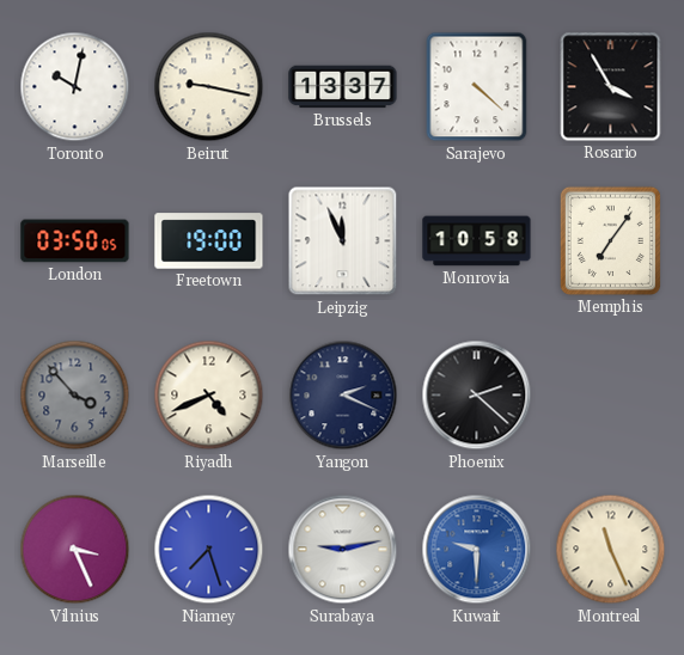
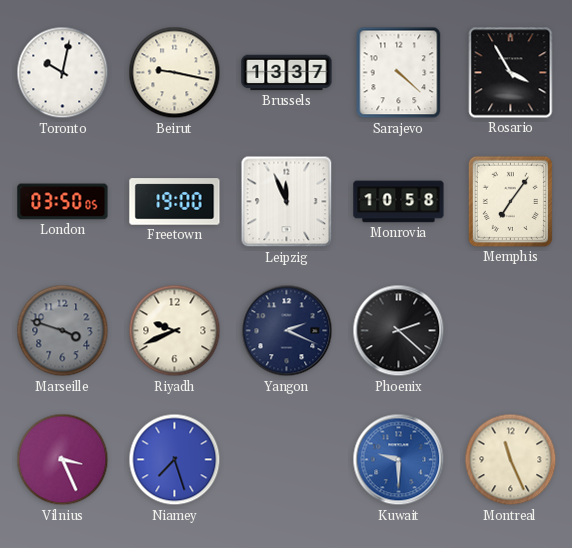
Marseille: 3:53 -> 3:48
Riyadh: 4:41 -> 9:41
Surabaya: 9:13 -> none
